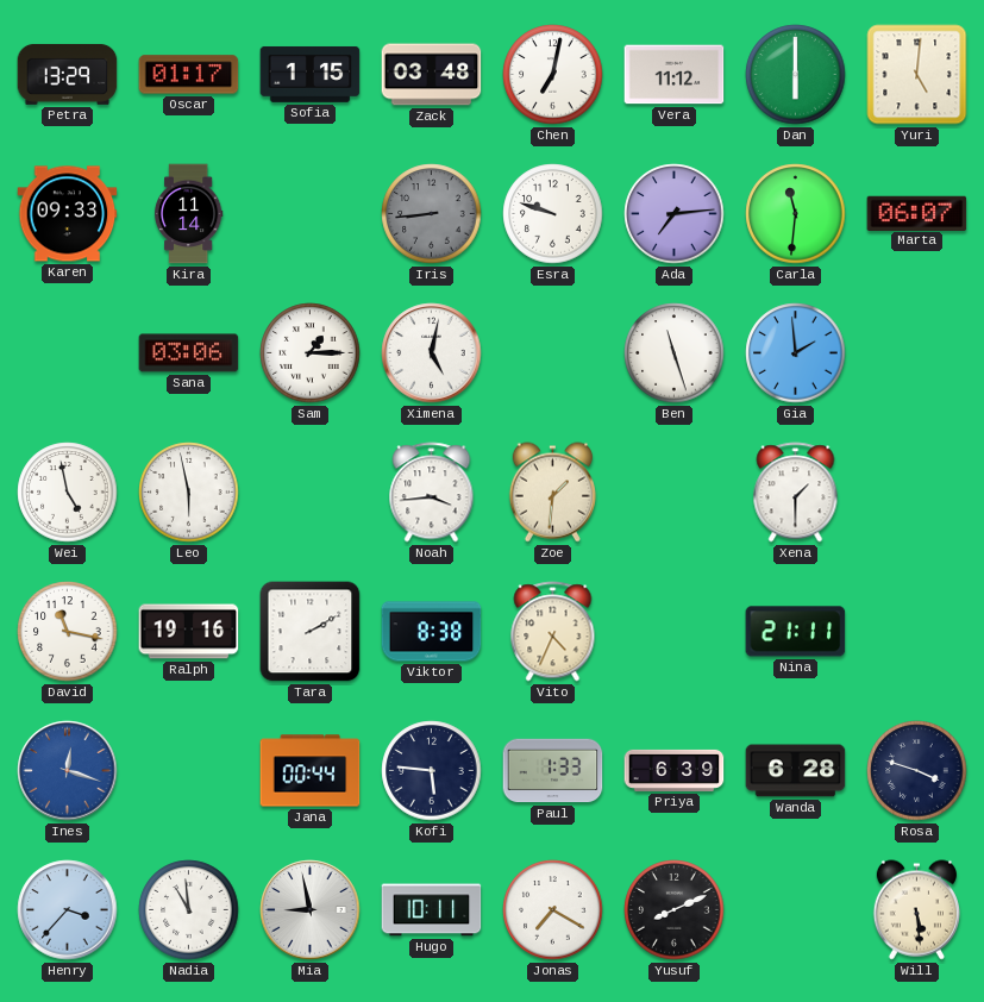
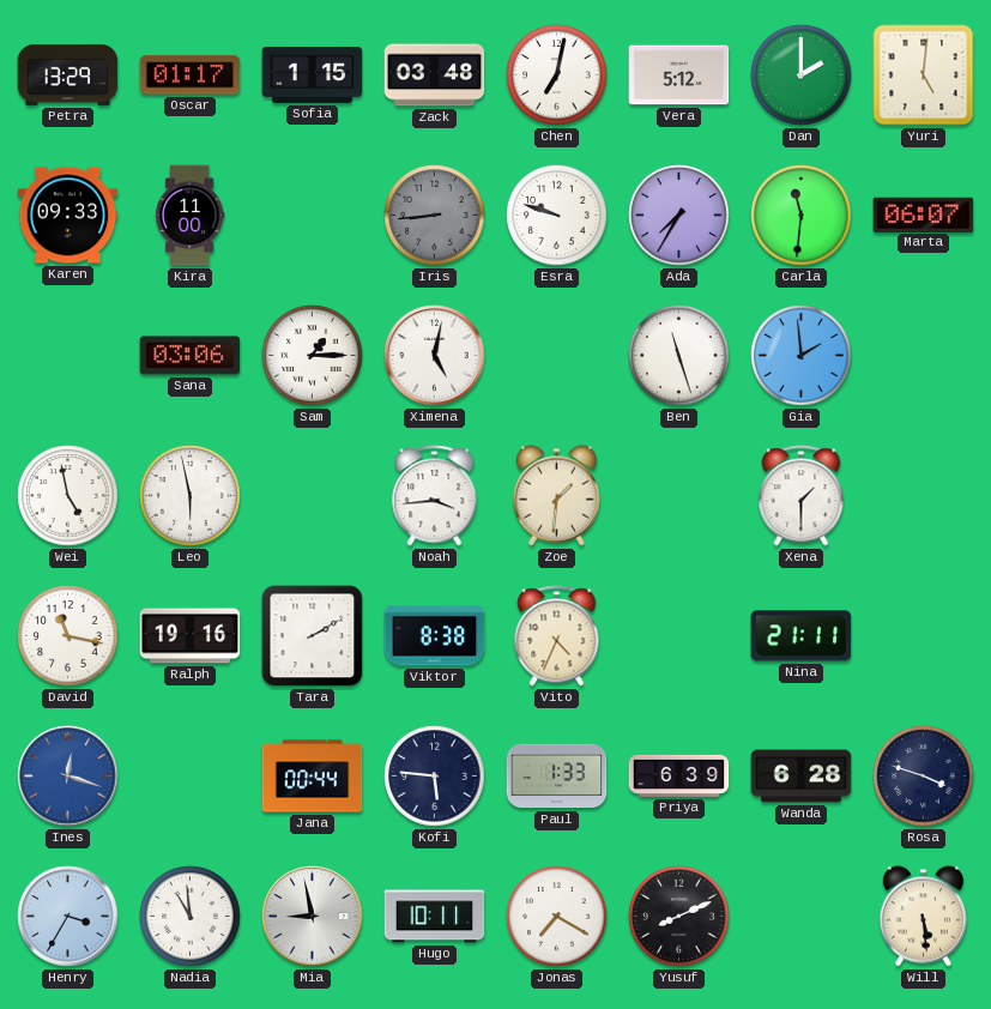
Vera: 11:12 -> 5:12
Dan: 6:00 -> 2:00
Kira: 11:14 -> 11:00
Ada: 7:14 -> 7:35
Henry: 3:37 -> 3:35
